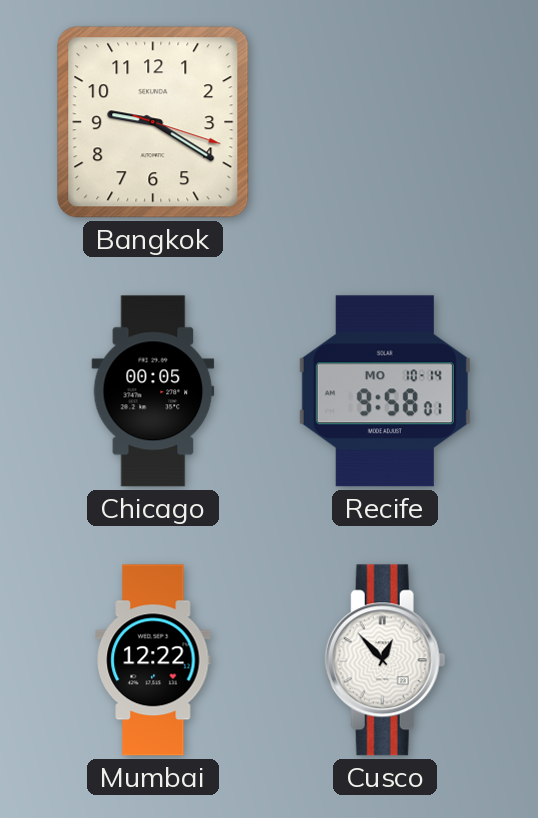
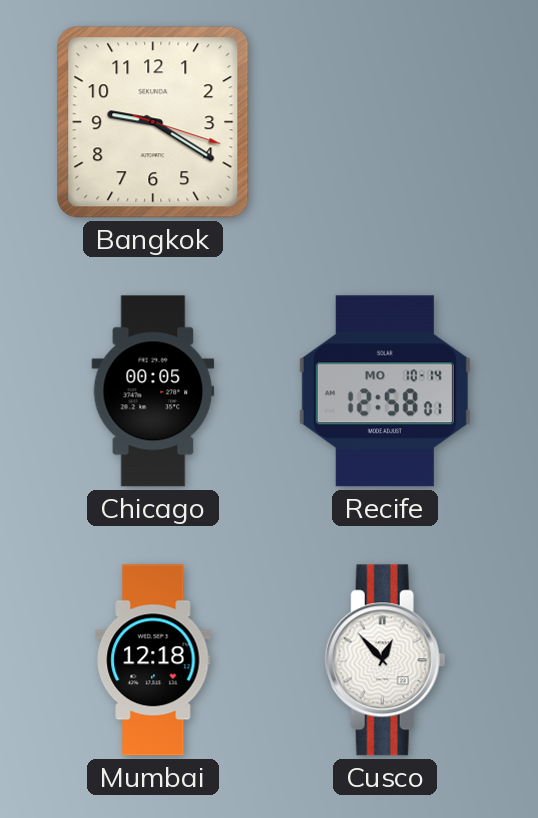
Recife: 9:58 -> 12:58
Mumbai: 12:22 -> 12:18
